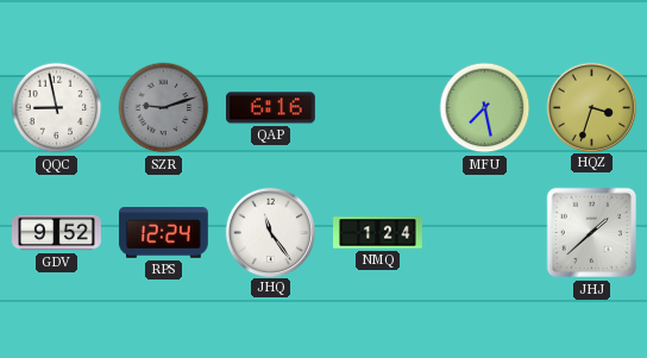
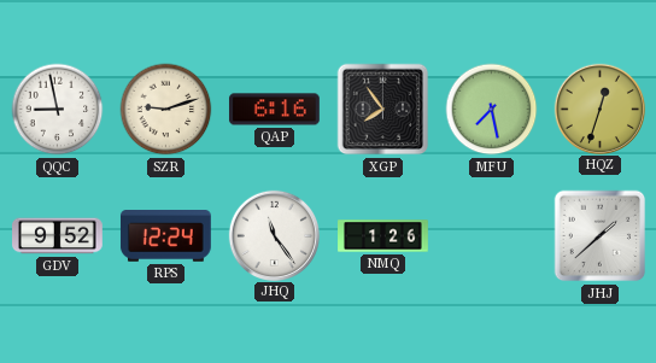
SZR dial: grey -> cream
XGP: none -> 7:54
HQZ: 3:33 -> 12:33
NMQ: 1:24 -> 1:26
